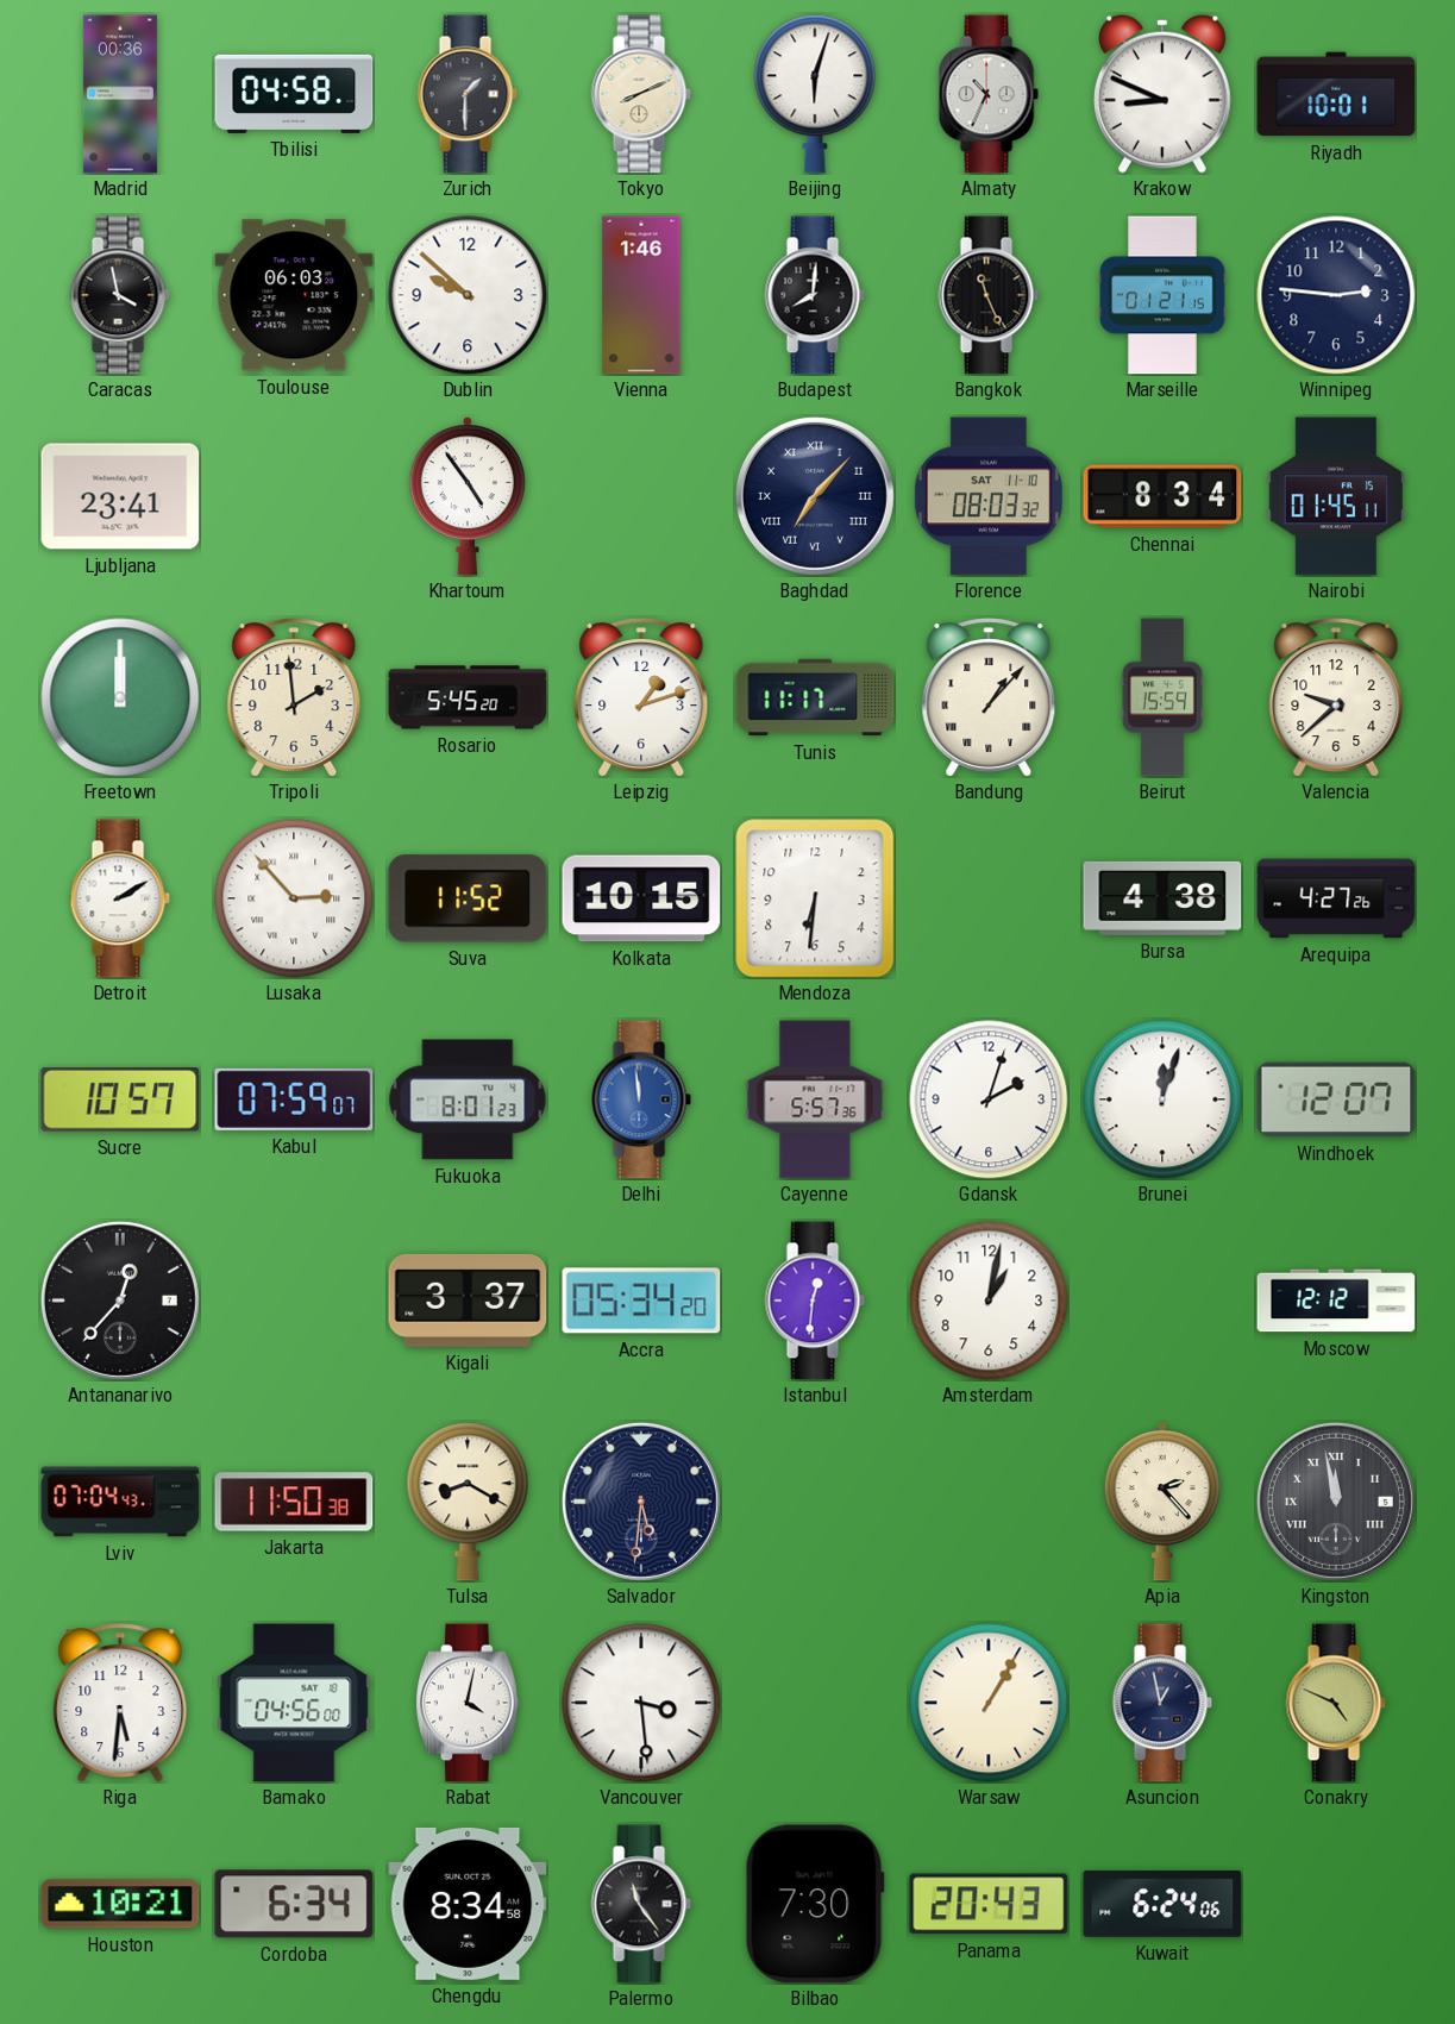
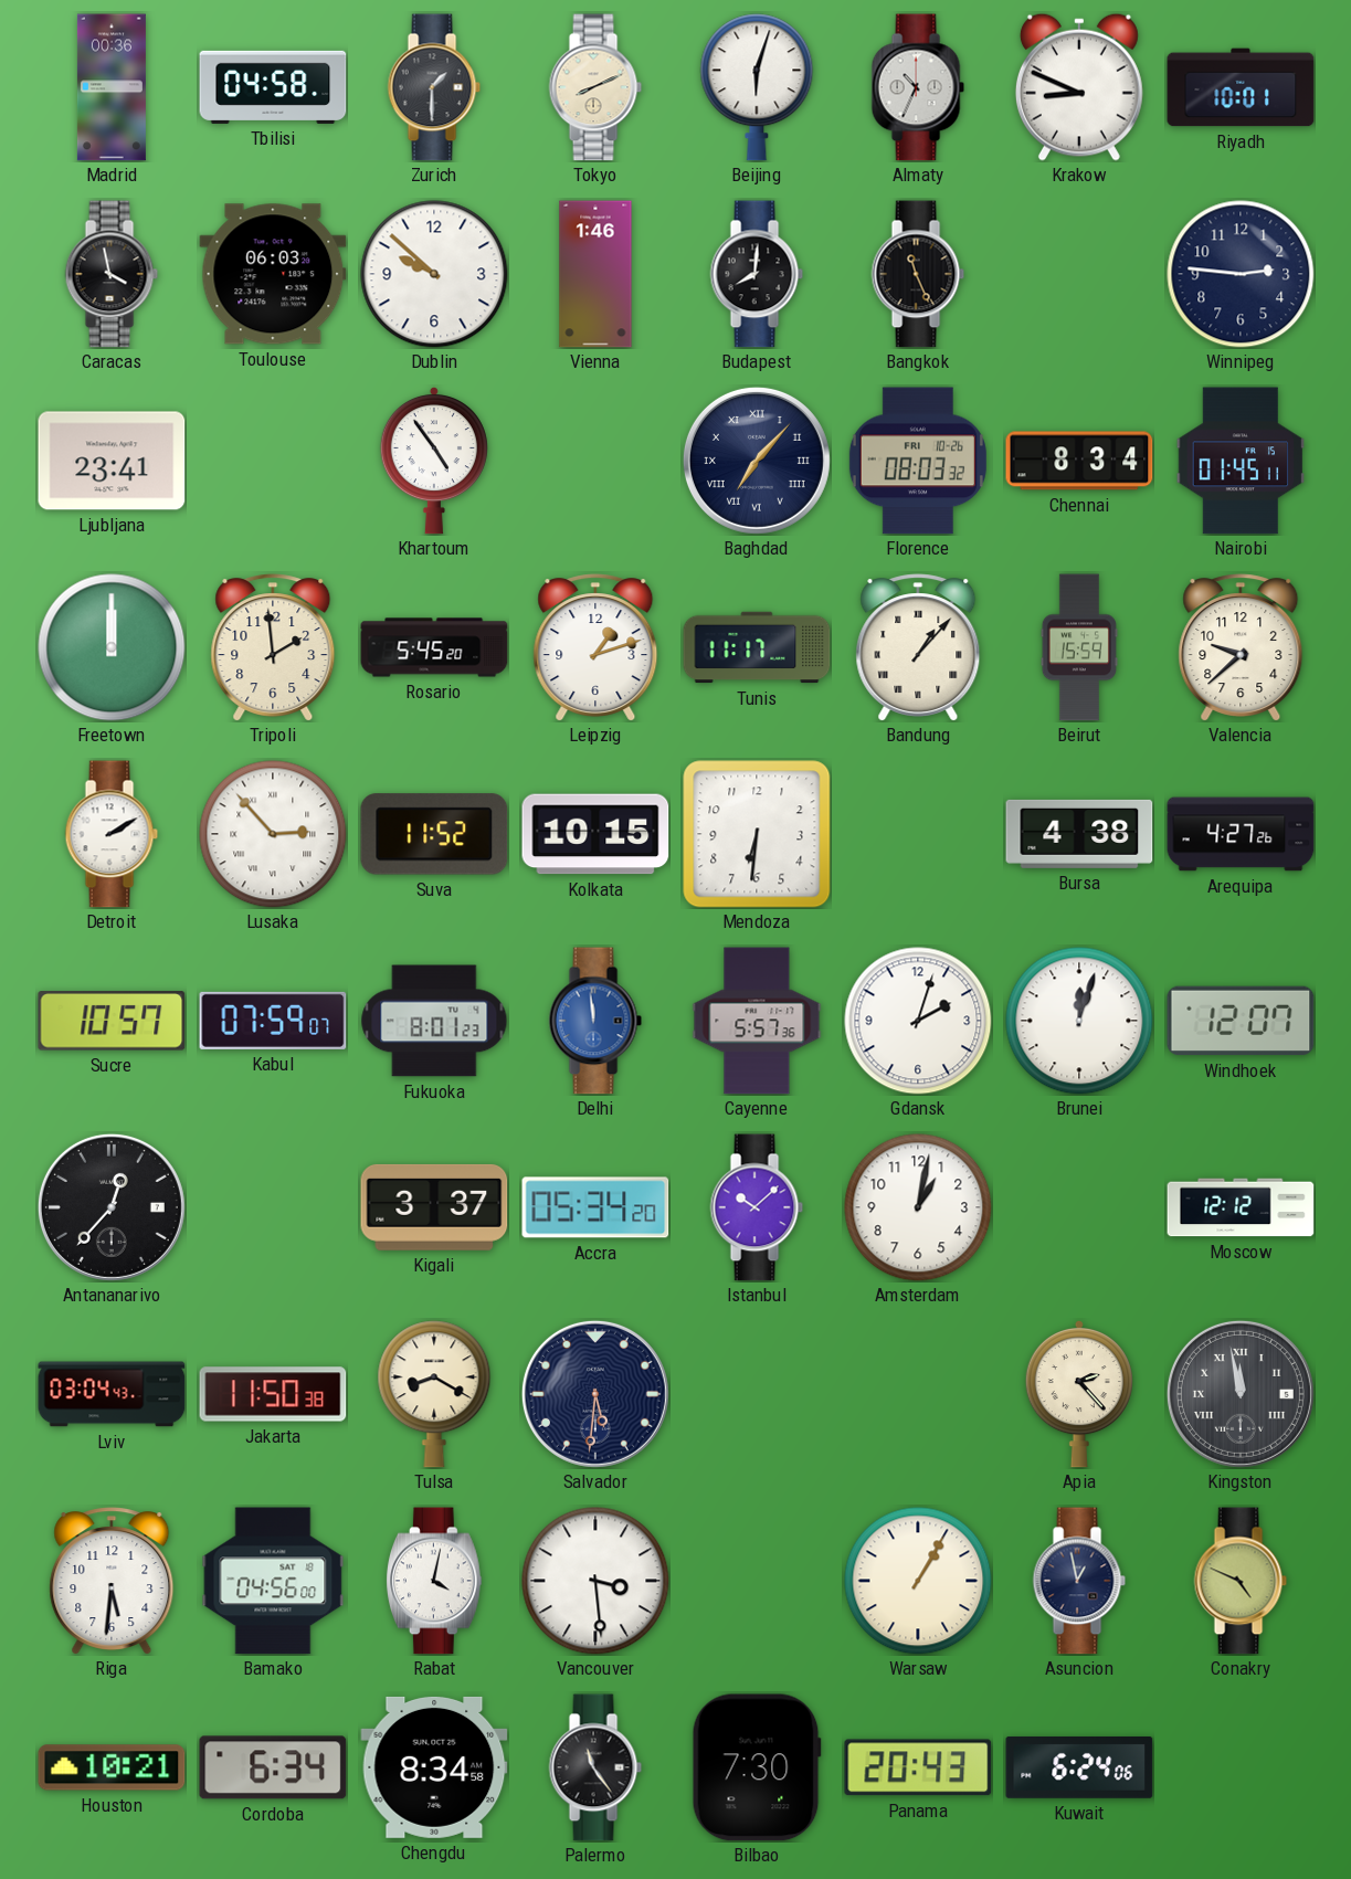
Marseille: 01:21 -> none
Florence date: SAT 11-10 -> FRI 10-26
Istanbul: 12:31 -> 10:08
Lviv: 07:04 -> 03:04
